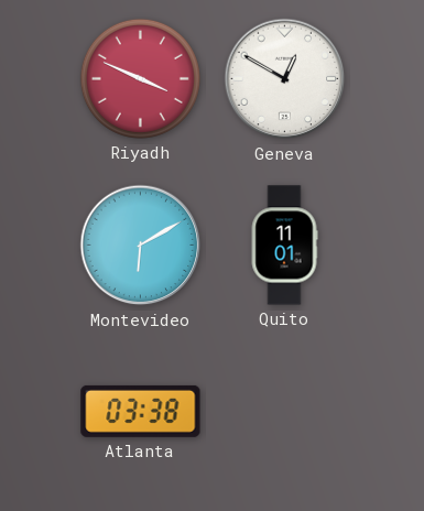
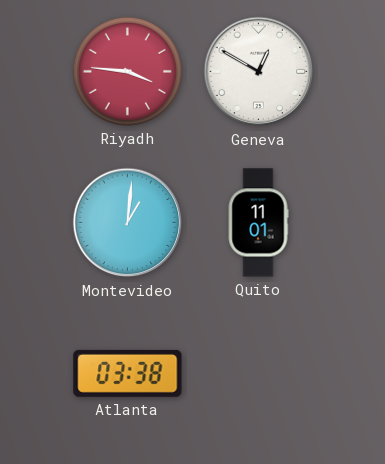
Riyadh: 3:49 -> 3:46
Montevideo: 6:10 -> 1:01
